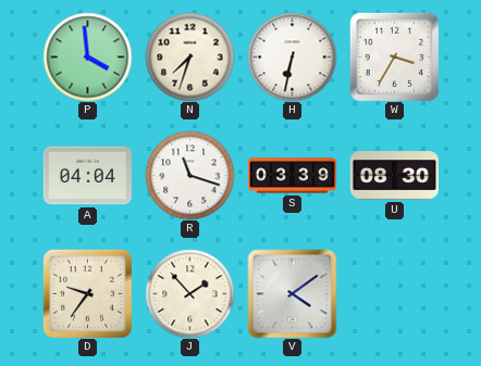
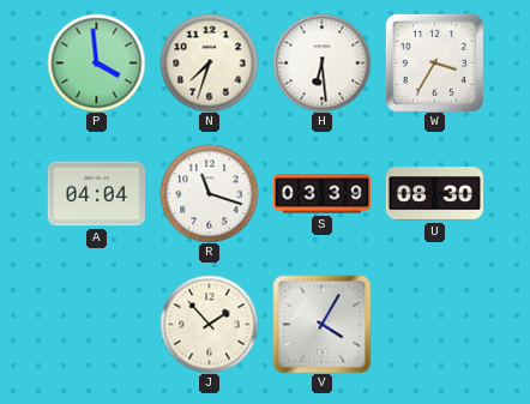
H: 6:32 -> 6:29
D: 9:36 -> none
V: 4:09 -> 4:05
